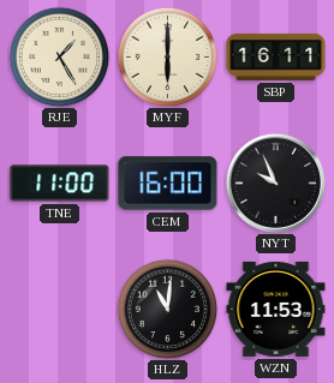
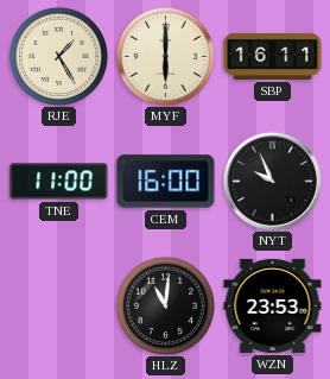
WZN: 11:53 -> 23:53
